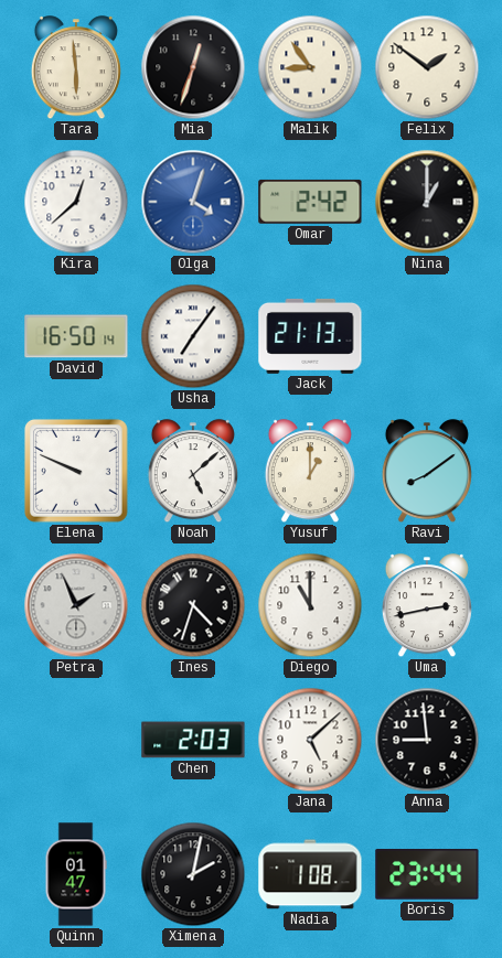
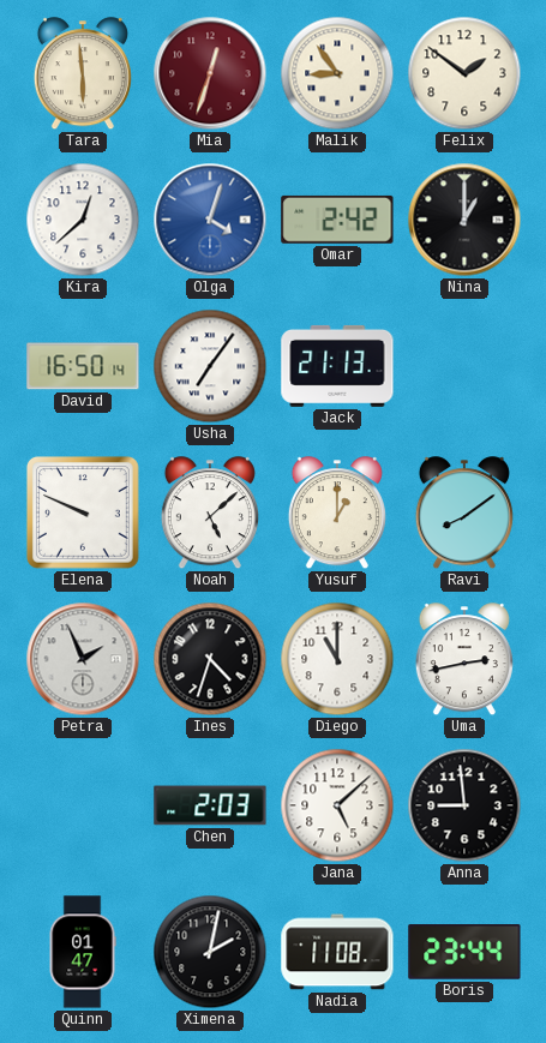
Mia dial: black -> burgundy
Nadia: 1:08 -> 11:08
